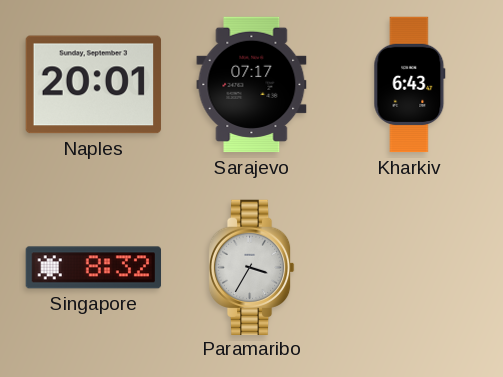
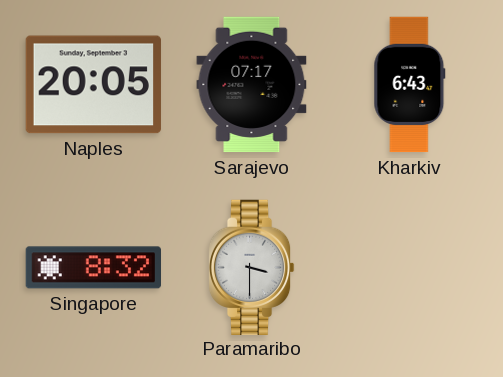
Naples: 20:01 -> 20:05
Paramaribo: 3:35 -> 3:30
